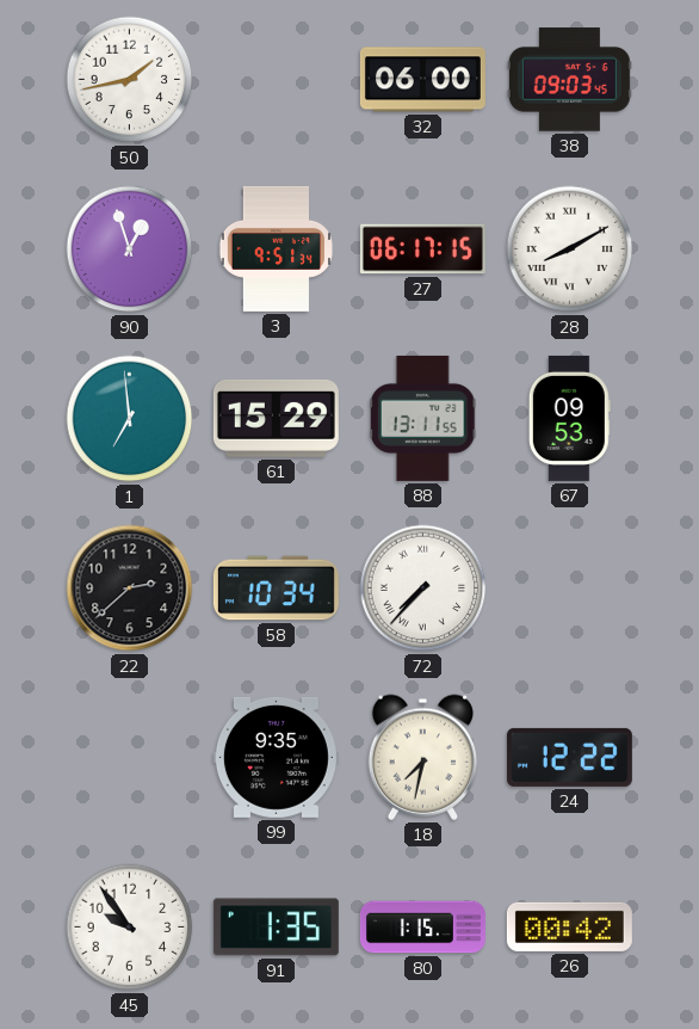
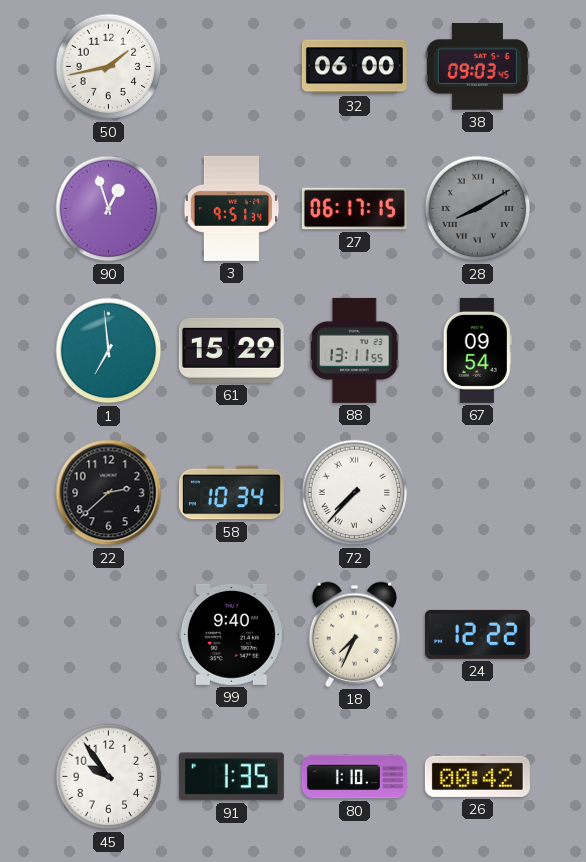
28 dial: white -> grey
67: 09:53 -> 09:54
99: 9:35 -> 9:40
18: 7:32 -> 7:34
80: 1:15 -> 1:10
